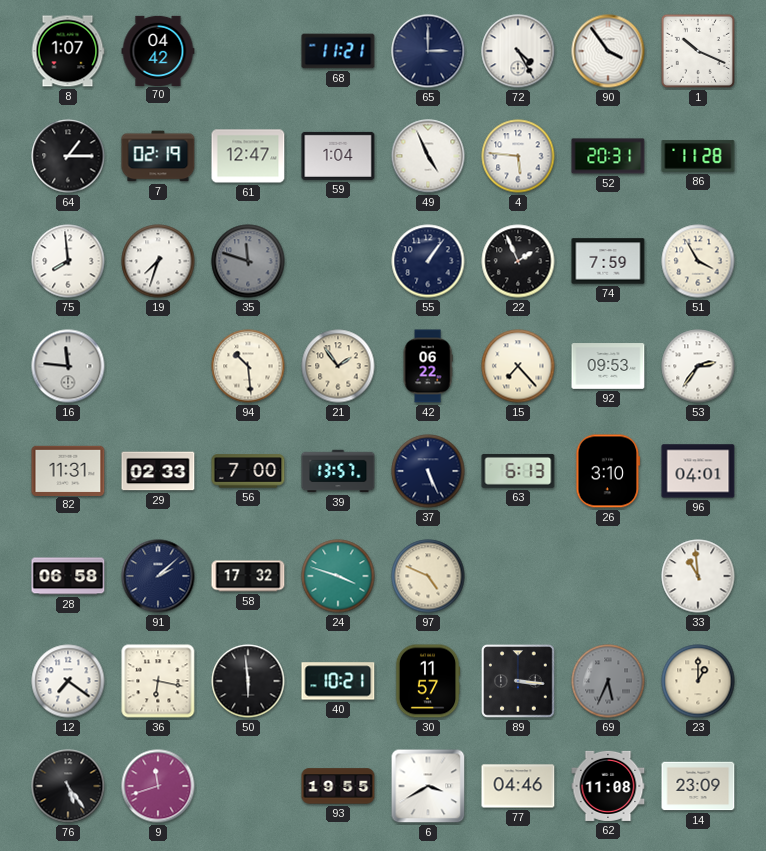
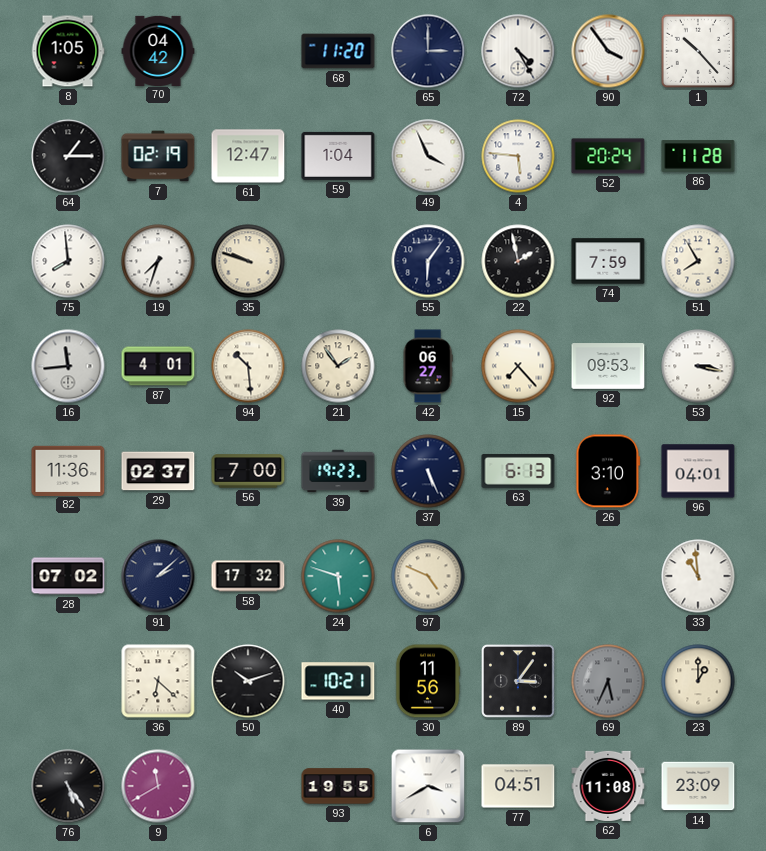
8: 1:07 -> 1:05
68: 11:21 -> 11:20
1: 10:19 -> 10:23
49: 4:56 -> 3:56
52: 20:31 -> 20:24
35: 11:48 -> 9:48
35 dial: grey -> cream
55: 1:06 -> 6:06
22: 1:56 -> 1:58
51: 3:55 -> 7:55
16: 11:46 -> 11:44
87: none -> 4:01
42: 06:22 -> 06:27
53: 2:36 -> 3:17
82: 11:31 -> 11:36
29: 02:33 -> 02:37
39: 13:57 -> 19:23
28: 06:58 -> 07:02
24: 3:48 -> 5:48
12: 7:21 -> none
36: 6:17 -> 6:22
50: 5:59 -> 10:12
30: 11:57 -> 11:56
89: 3:16 -> 3:06
9: 11:42 -> 11:40
77: 04:46 -> 04:51
